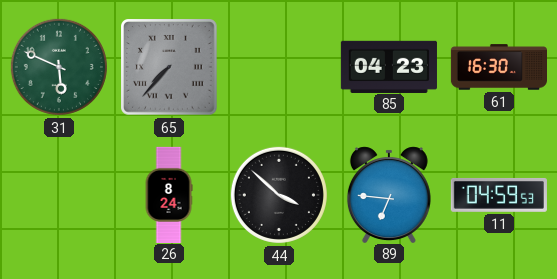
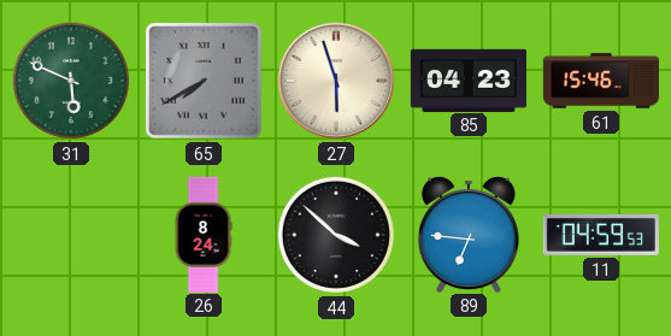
65: 7:37 -> 7:40
27: none -> 5:57
61: 16:30 -> 15:46
